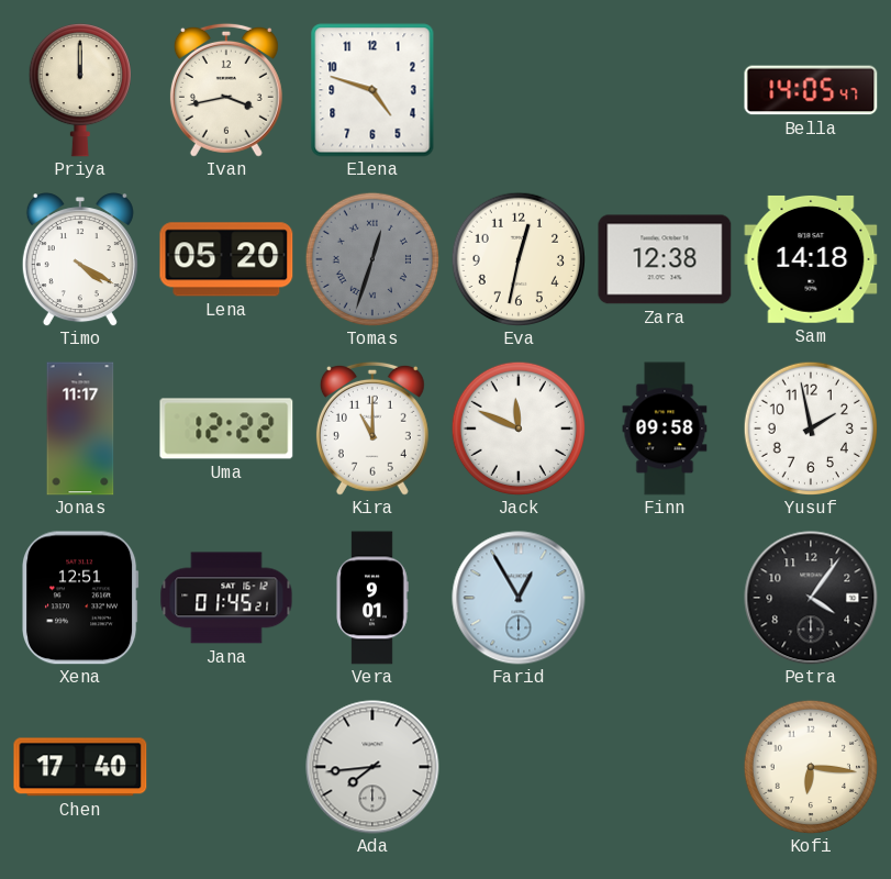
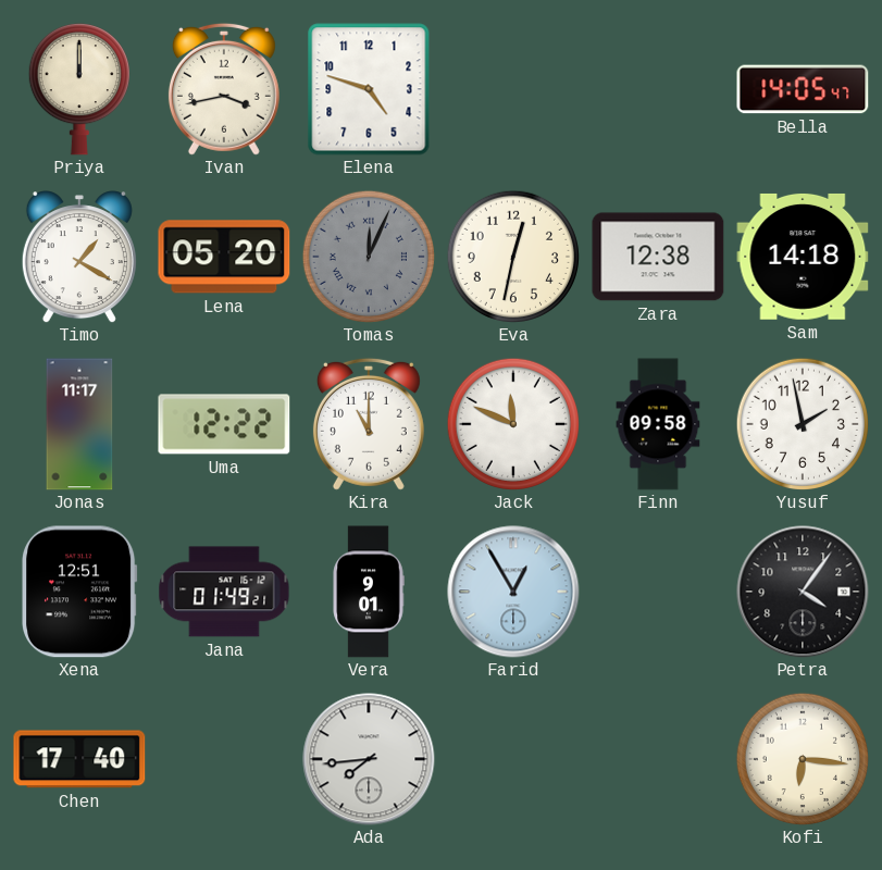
Timo: 4:20 -> 1:20
Tomas: 12:33 -> 12:04
Jana: 01:45 -> 01:49
